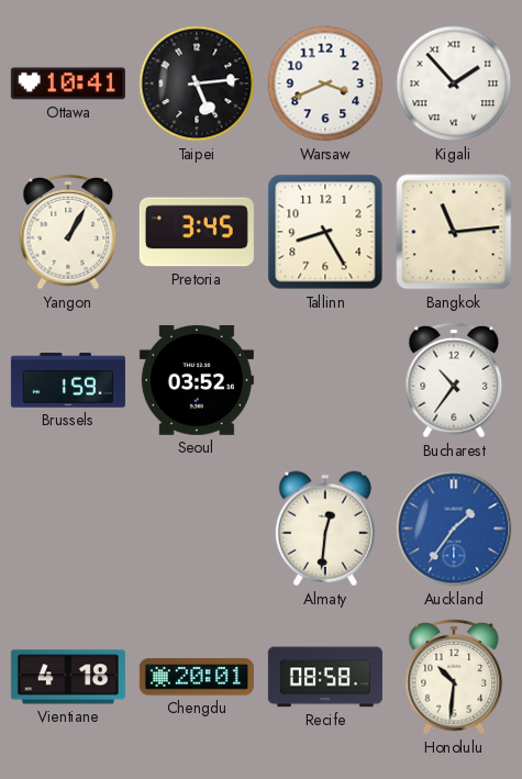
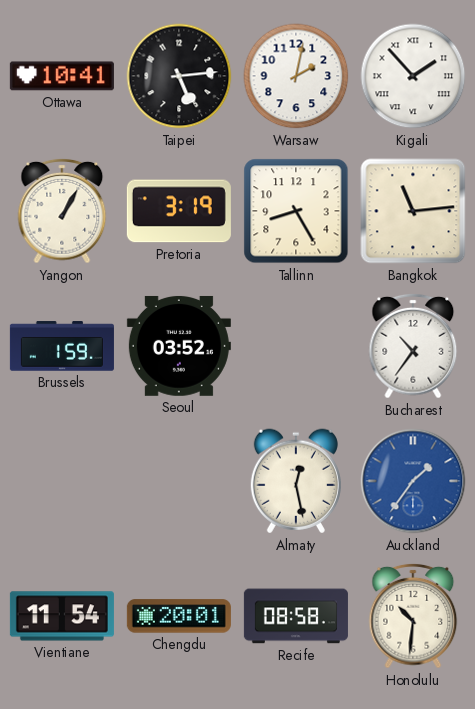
Warsaw: 3:41 -> 2:02
Pretoria: 3:45 -> 3:19
Almaty: 12:31 -> 12:28
Vientiane: 4:18 -> 11:54
